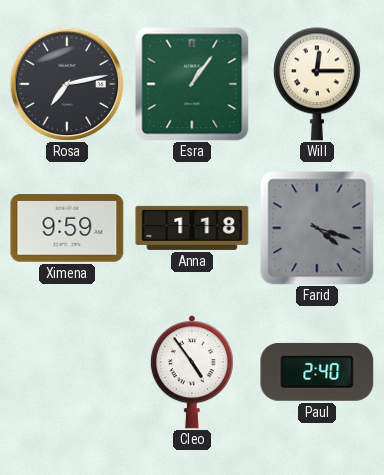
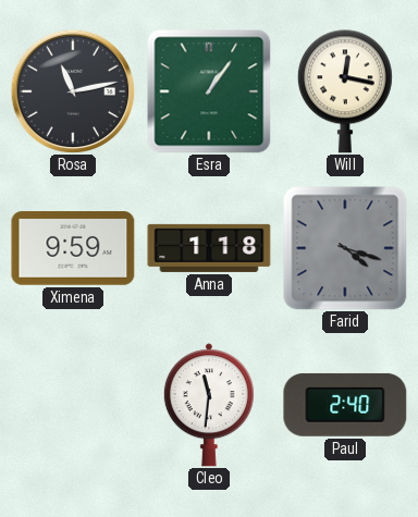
Rosa: 7:13 -> 11:13
Will: 12:15 -> 12:17
Cleo: 4:54 -> 11:31
